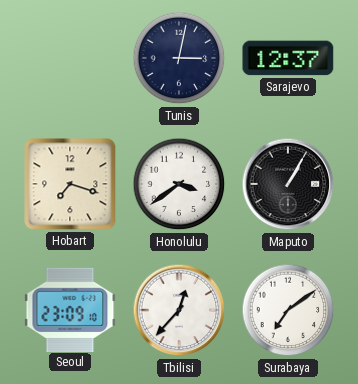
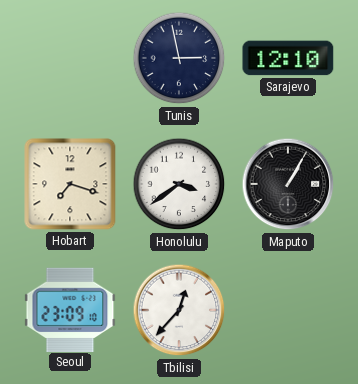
Tunis: 3:02 -> 2:58
Sarajevo: 12:37 -> 12:10
Surabaya: 7:09 -> none
